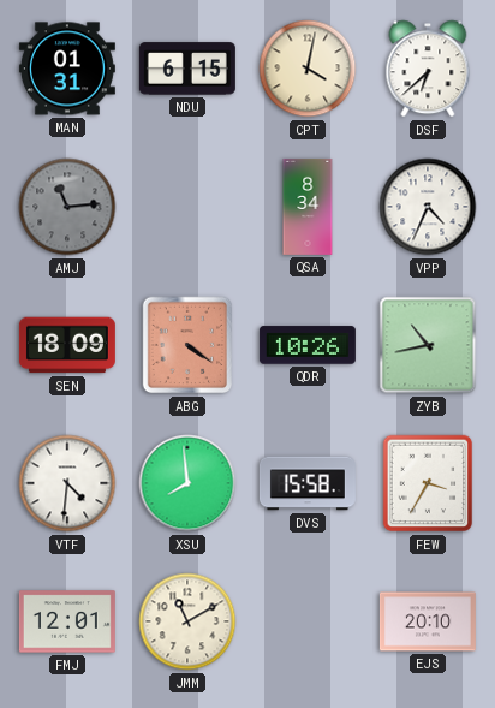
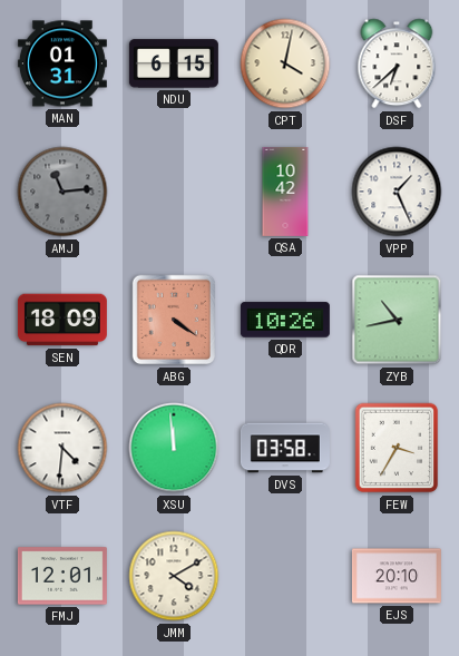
QSA: 8:34 -> 10:42
VPP: 4:34 -> 1:26
XSU: 7:59 -> 11:59
DVS: 15:58 -> 03:58
JMM: 11:10 -> 4:10
